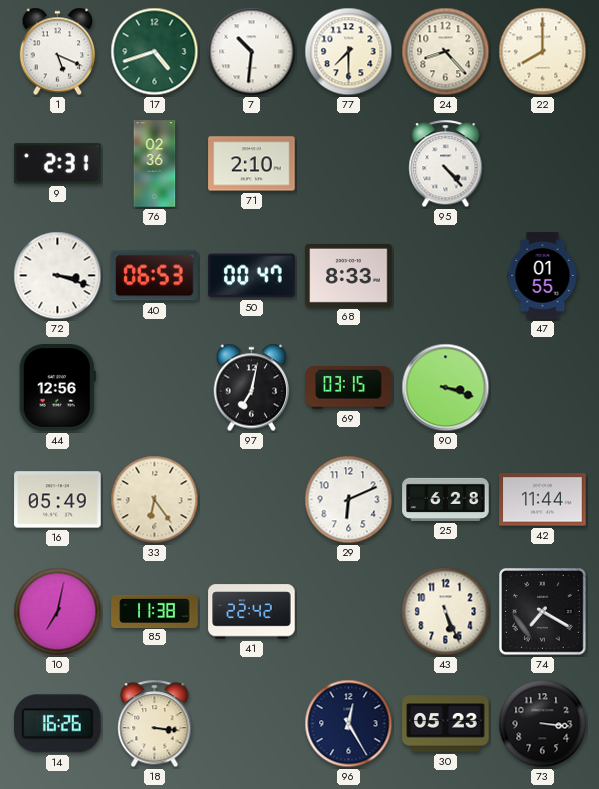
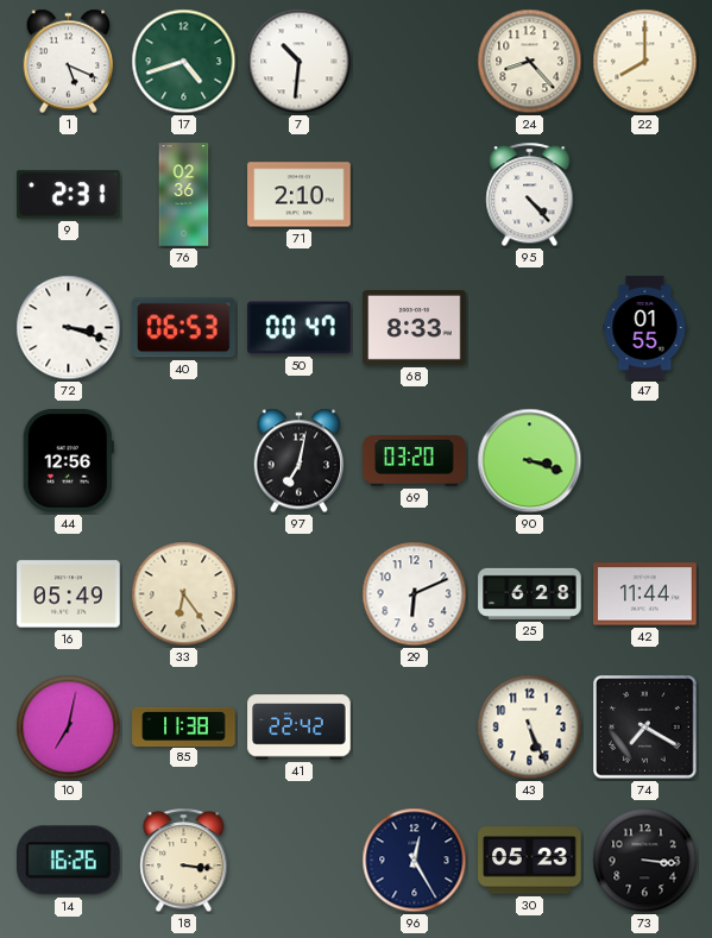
77: 7:30 -> none
69: 03:15 -> 03:20
